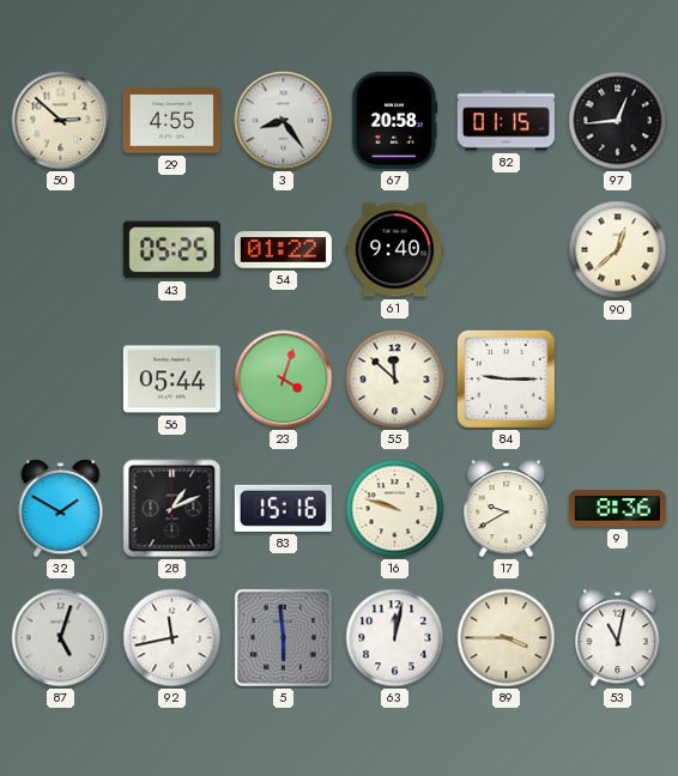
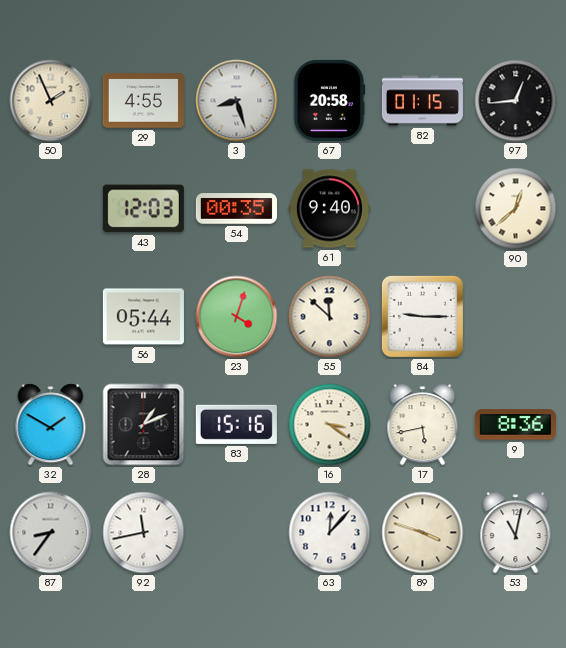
50: 2:52 -> 1:56
3: 8:24 -> 8:27
43: 05:25 -> 12:03
54: 01:22 -> 00:35
16: 9:48 -> 3:21
17: 9:40 -> 5:43
87: 5:03 -> 8:36
5: 5:59 -> none
63: 12:02 -> 12:07
89: 3:45 -> 3:48
